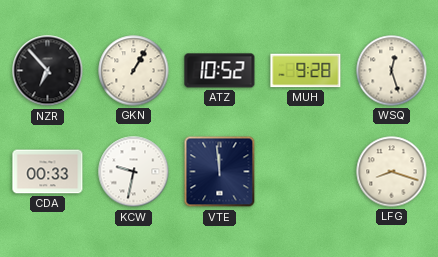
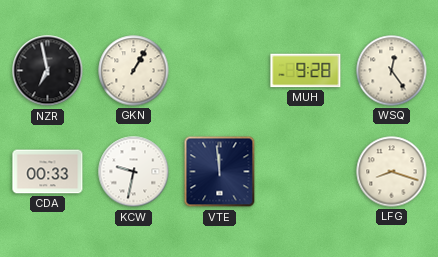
NZR: 6:53 -> 6:58
ATZ: 10:52 -> none
WSQ: 12:27 -> 12:24
